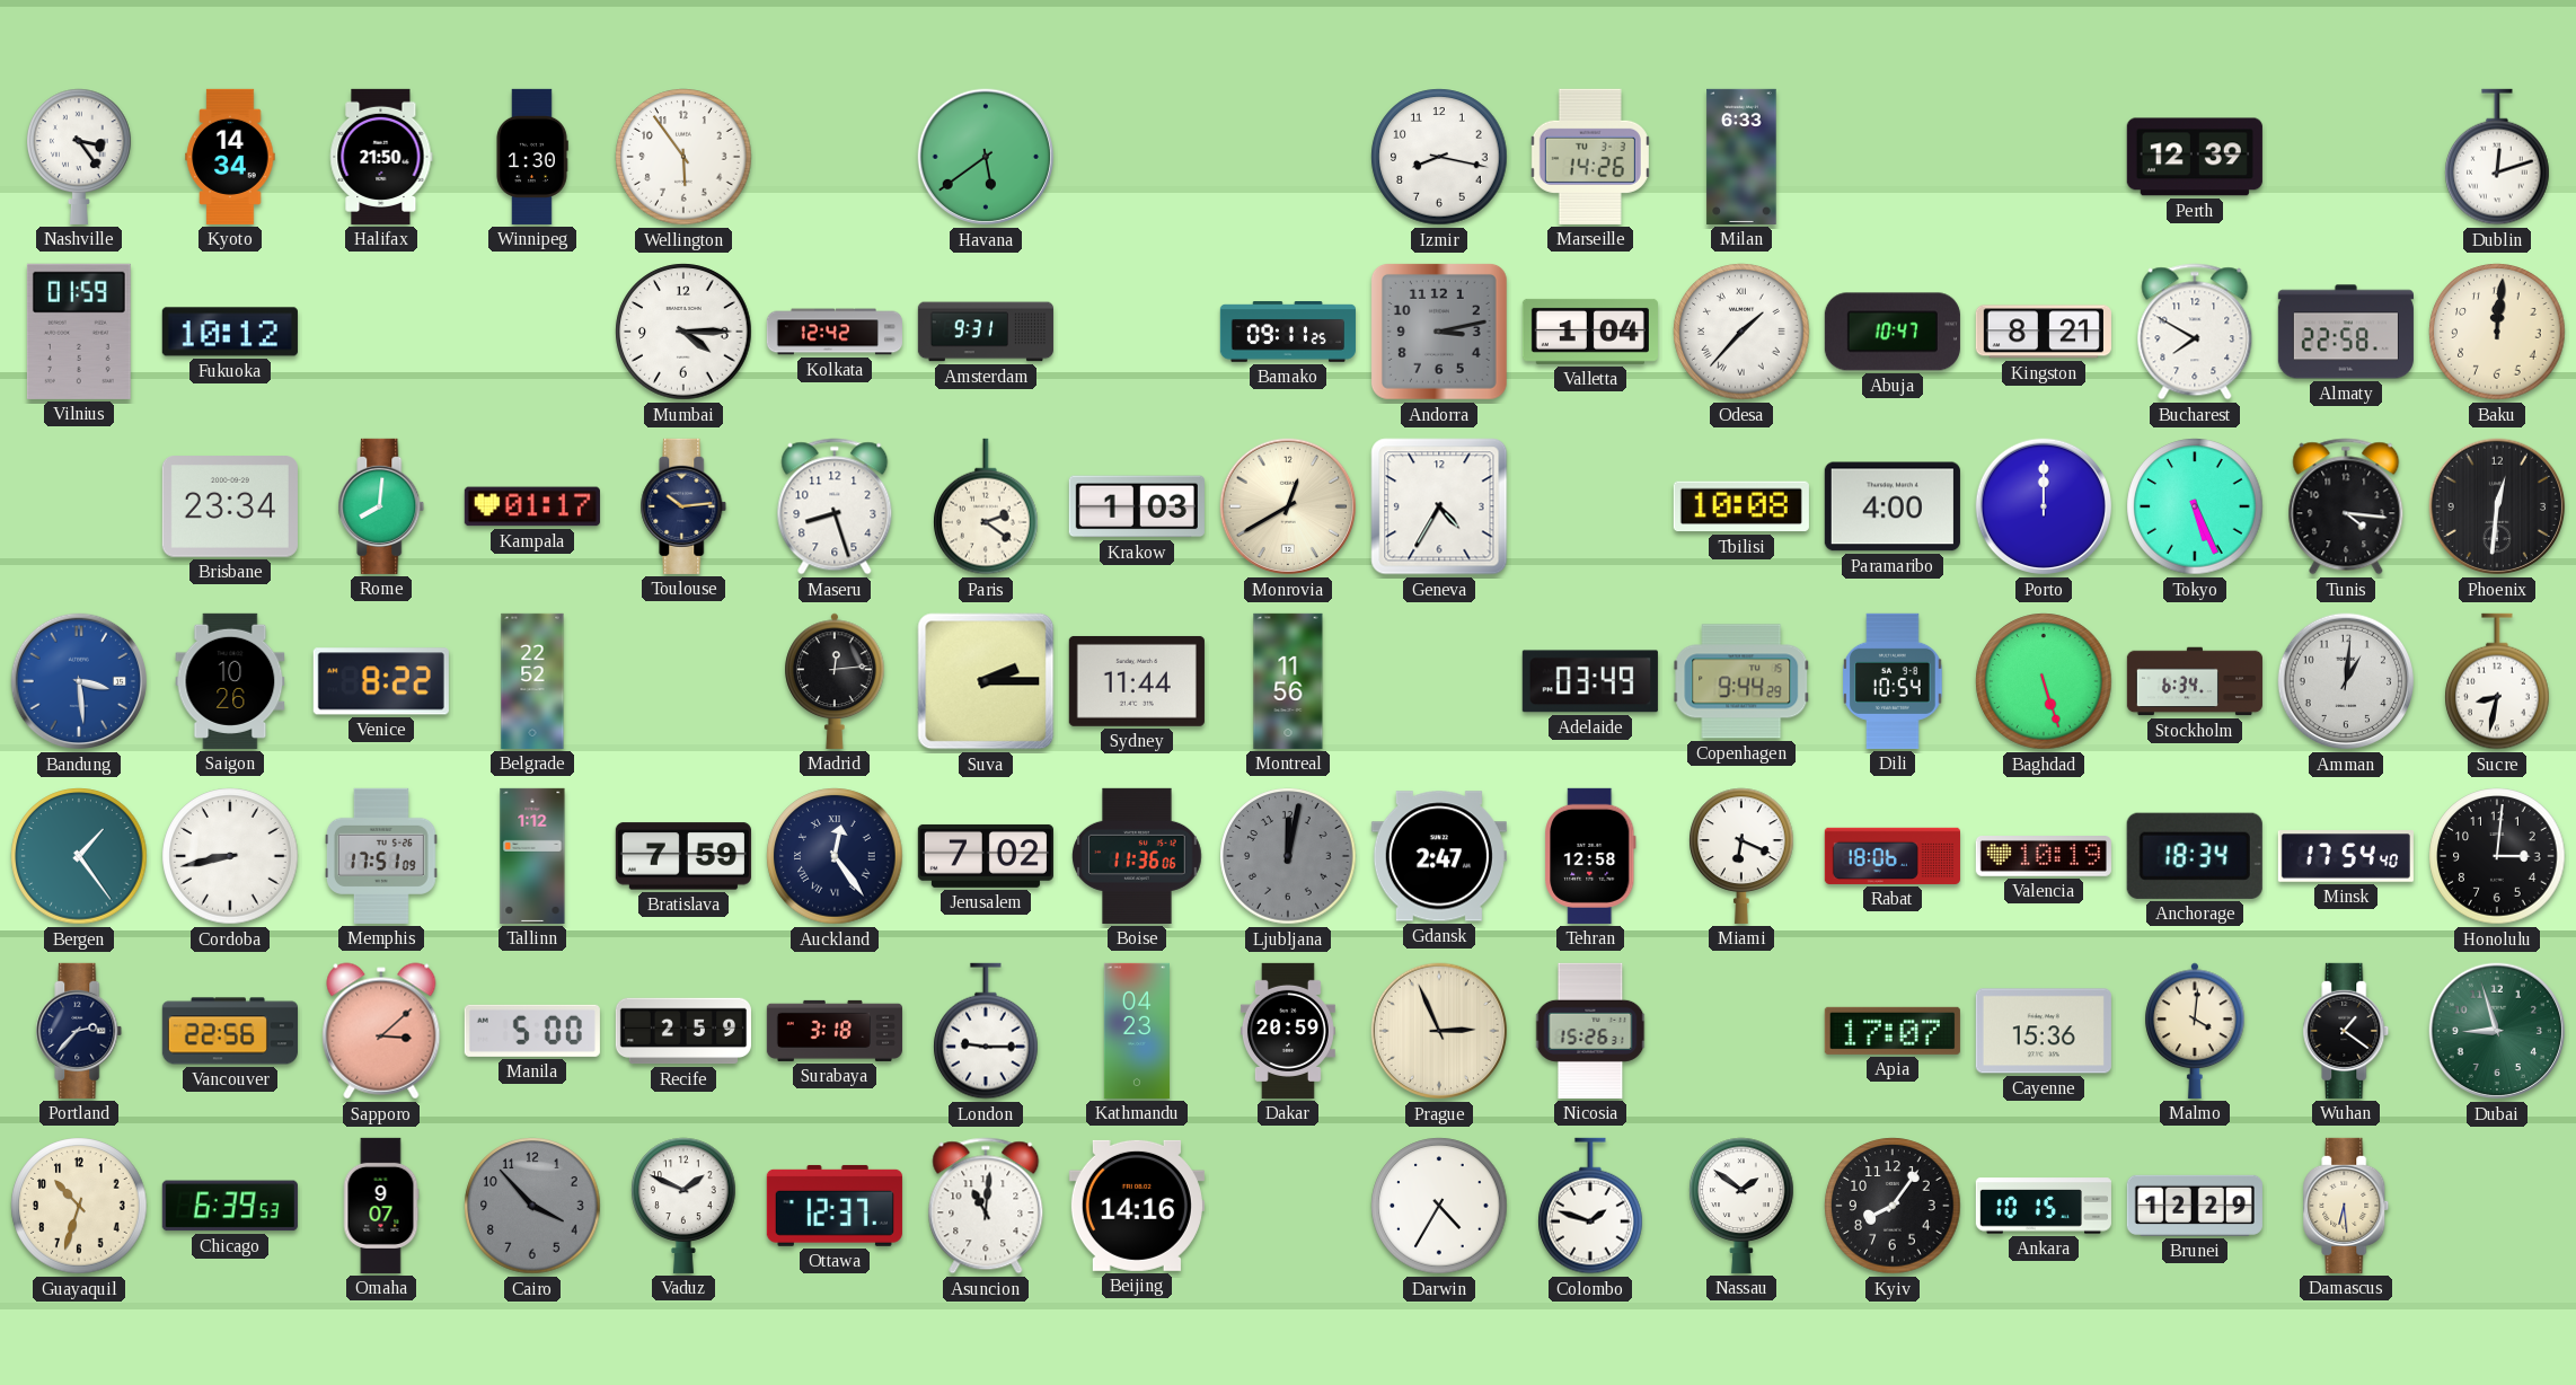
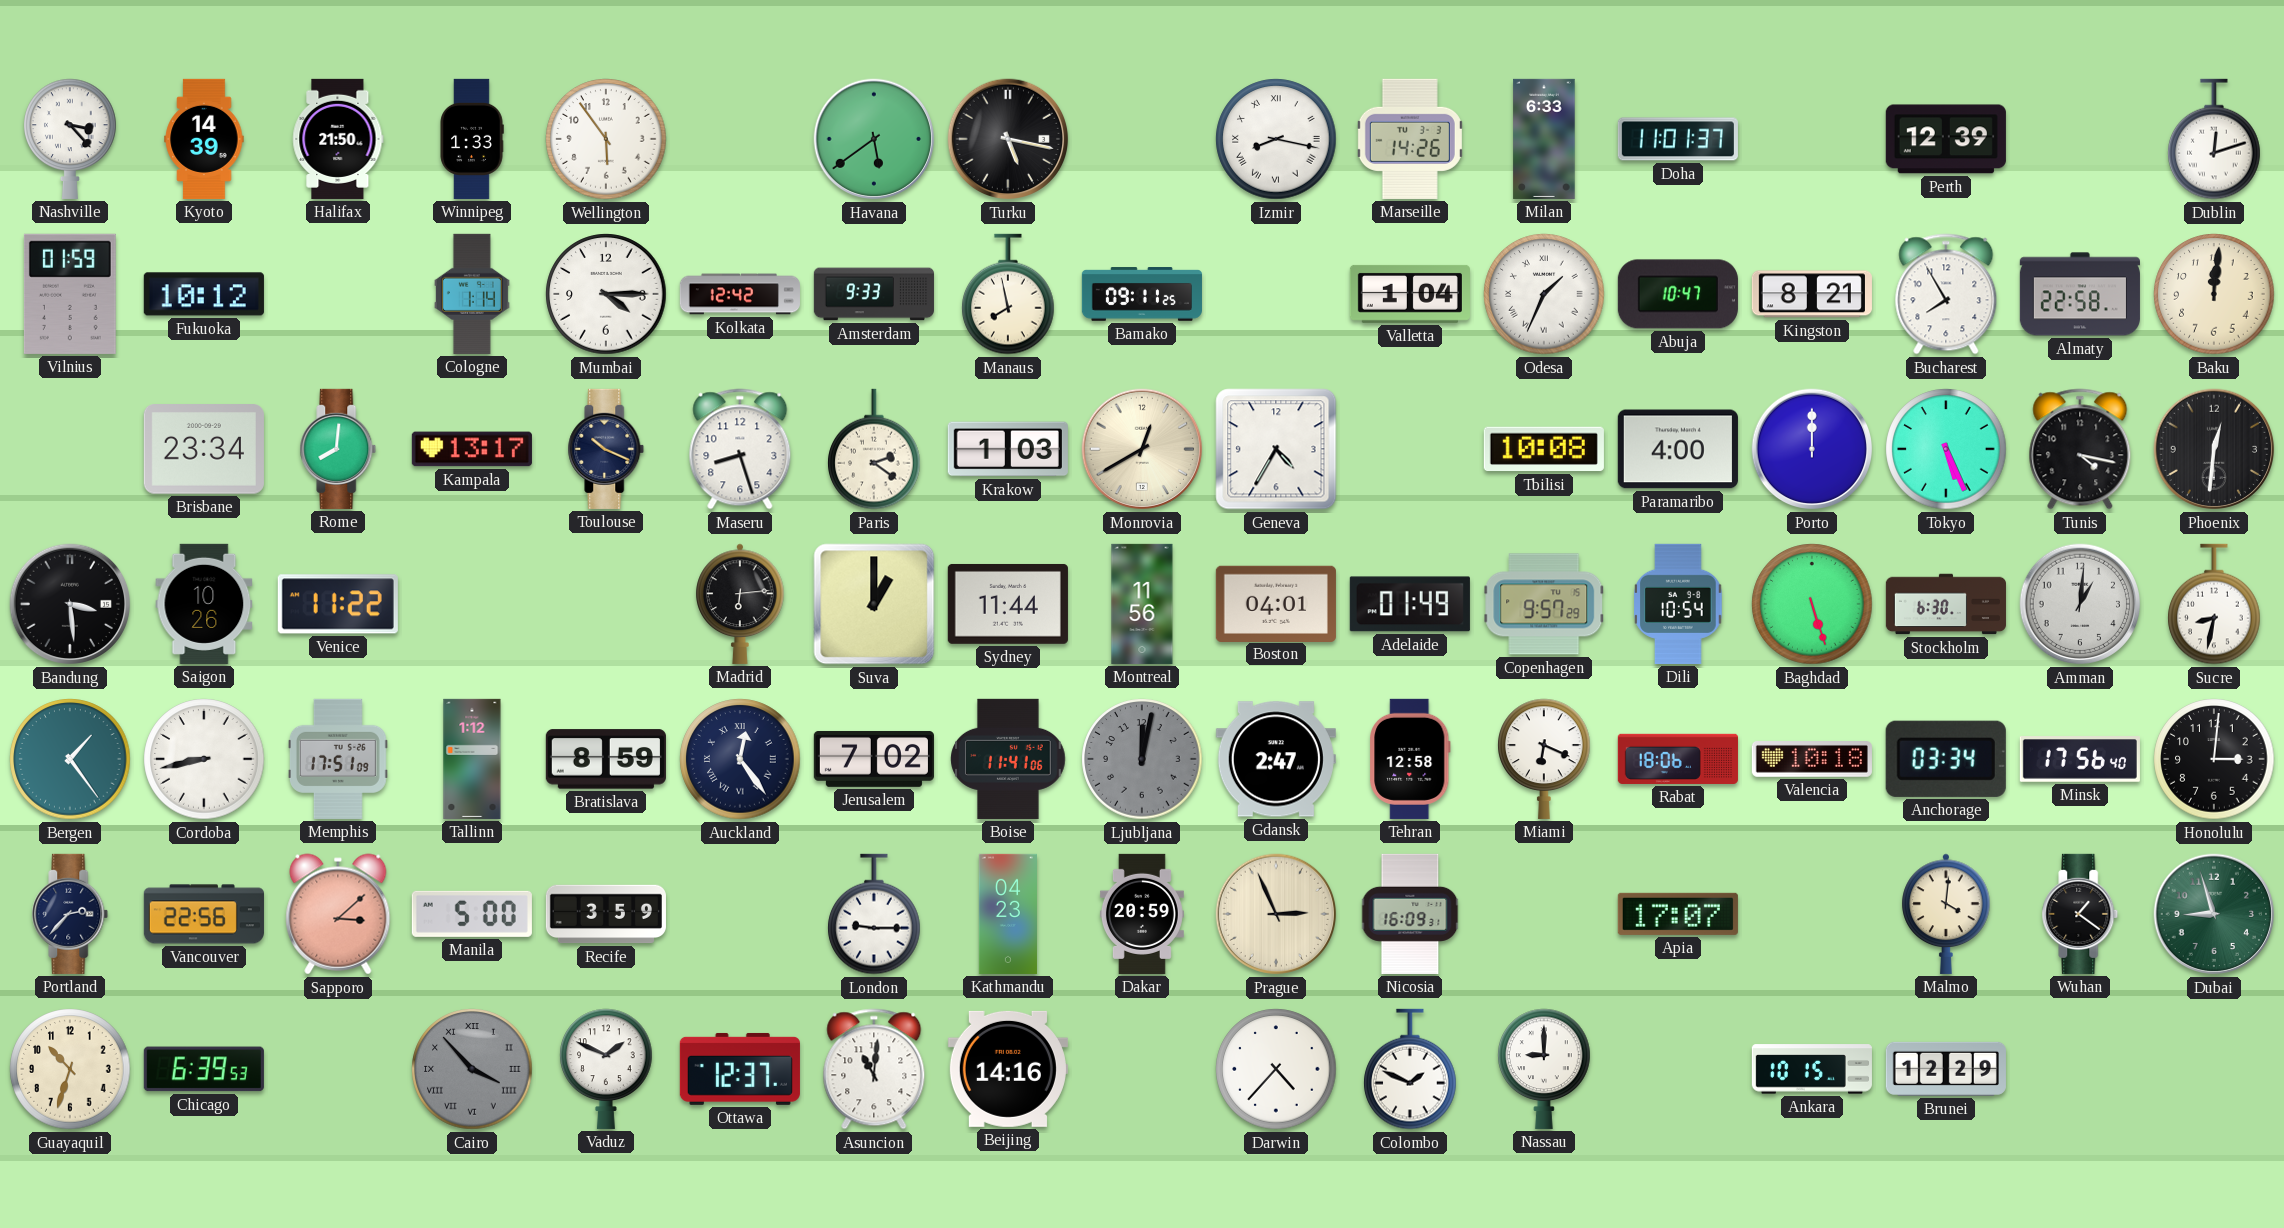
Nashville: 3:24 -> 3:23
Kyoto: 14:34 -> 14:39
Winnipeg: 1:30 -> 1:33
Turku: none -> 5:17
Izmir numerals: Arabic -> Roman
Doha: none -> 11:01
Cologne: none -> 1:14
Amsterdam: 9:31 -> 9:33
Manaus: none -> 7:58
Andorra: 3:13 -> none
Odesa: 1:37 -> 1:34
Bucharest: 7:50 -> 7:55
Kampala: 01:17 -> 13:17
Toulouse: 10:14 -> 10:19
Tunis: 4:16 -> 4:17
Bandung dial: blue -> black
Venice: 8:22 -> 11:22
Belgrade: 22:52 -> none
Madrid: 12:14 -> 6:14
Suva: 2:15 -> 1:00
Boston: none -> 04:01
Adelaide: 03:49 -> 01:49
Copenhagen: 9:44 -> 9:57
Stockholm: 6:34 -> 6:30
Bratislava: 7:59 -> 8:59
Boise: 11:36 -> 11:41
Valencia: 10:19 -> 10:18
Anchorage: 18:34 -> 03:34
Minsk: 17:54 -> 17:56
Recife: 2:59 -> 3:59
Surabaya: 3:18 -> none
Nicosia: 15:26 -> 16:09
Cayenne: 15:36 -> none
Omaha: 9:07 -> none
Cairo numerals: Arabic -> Roman
Darwin: 4:35 -> 4:37
Colombo: 1:48 -> 1:49
Nassau: 1:51 -> 9:00
Kyiv: 8:06 -> none
Damascus: 6:29 -> none
